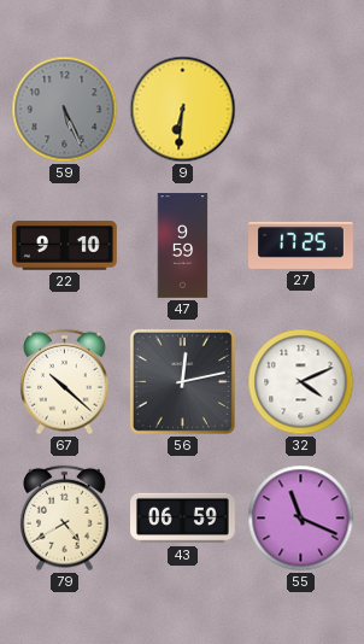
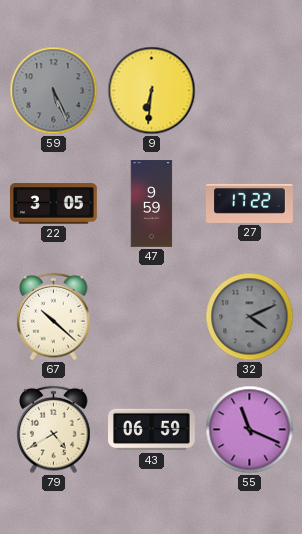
22: 9:10 -> 3:05
27: 17:25 -> 17:22
56: 12:13 -> none
32 dial: white -> grey
